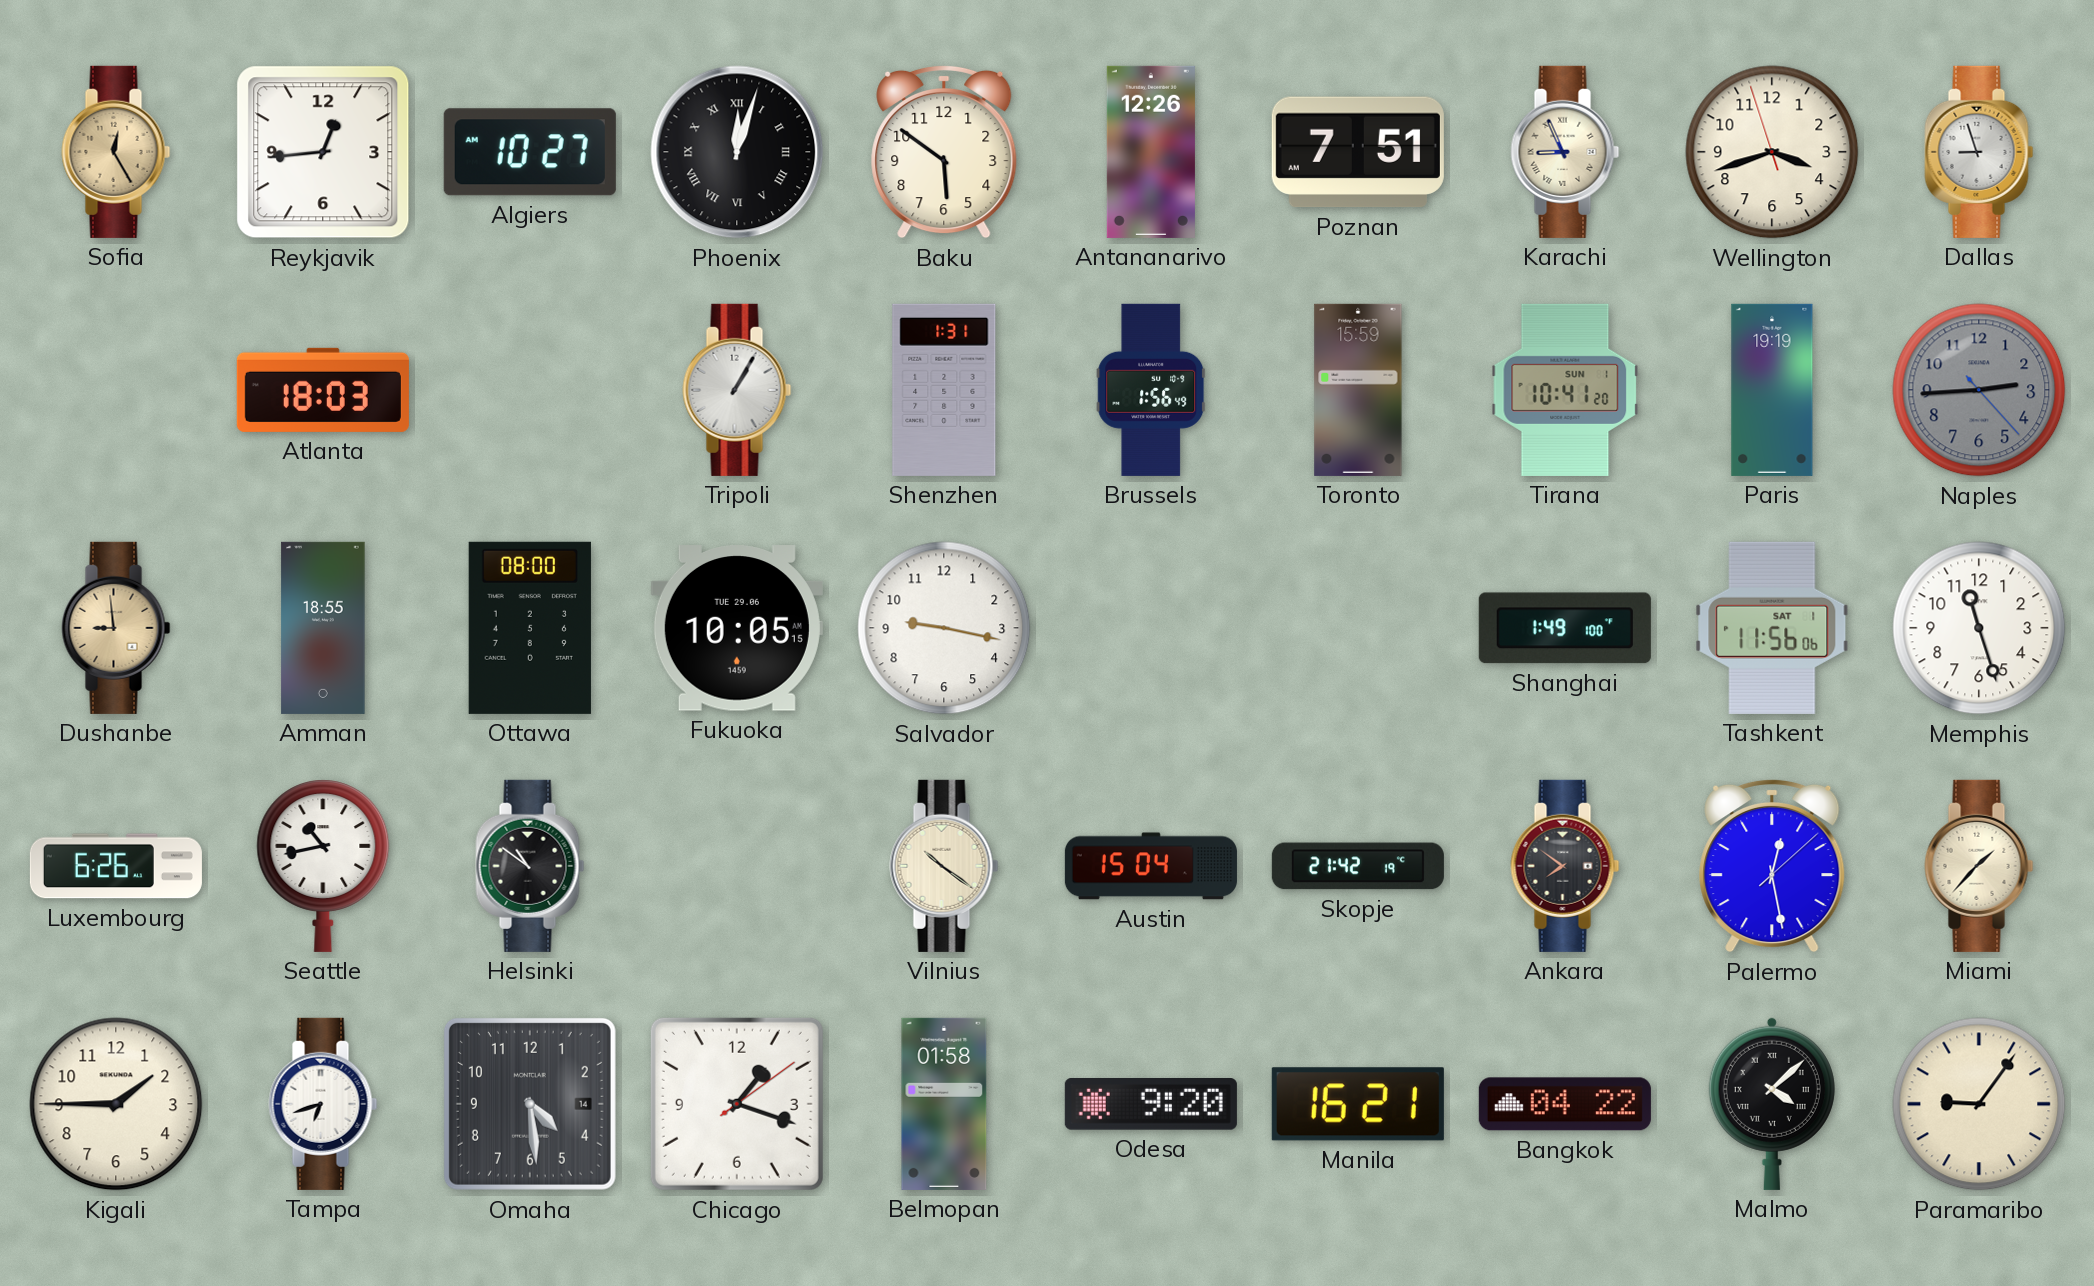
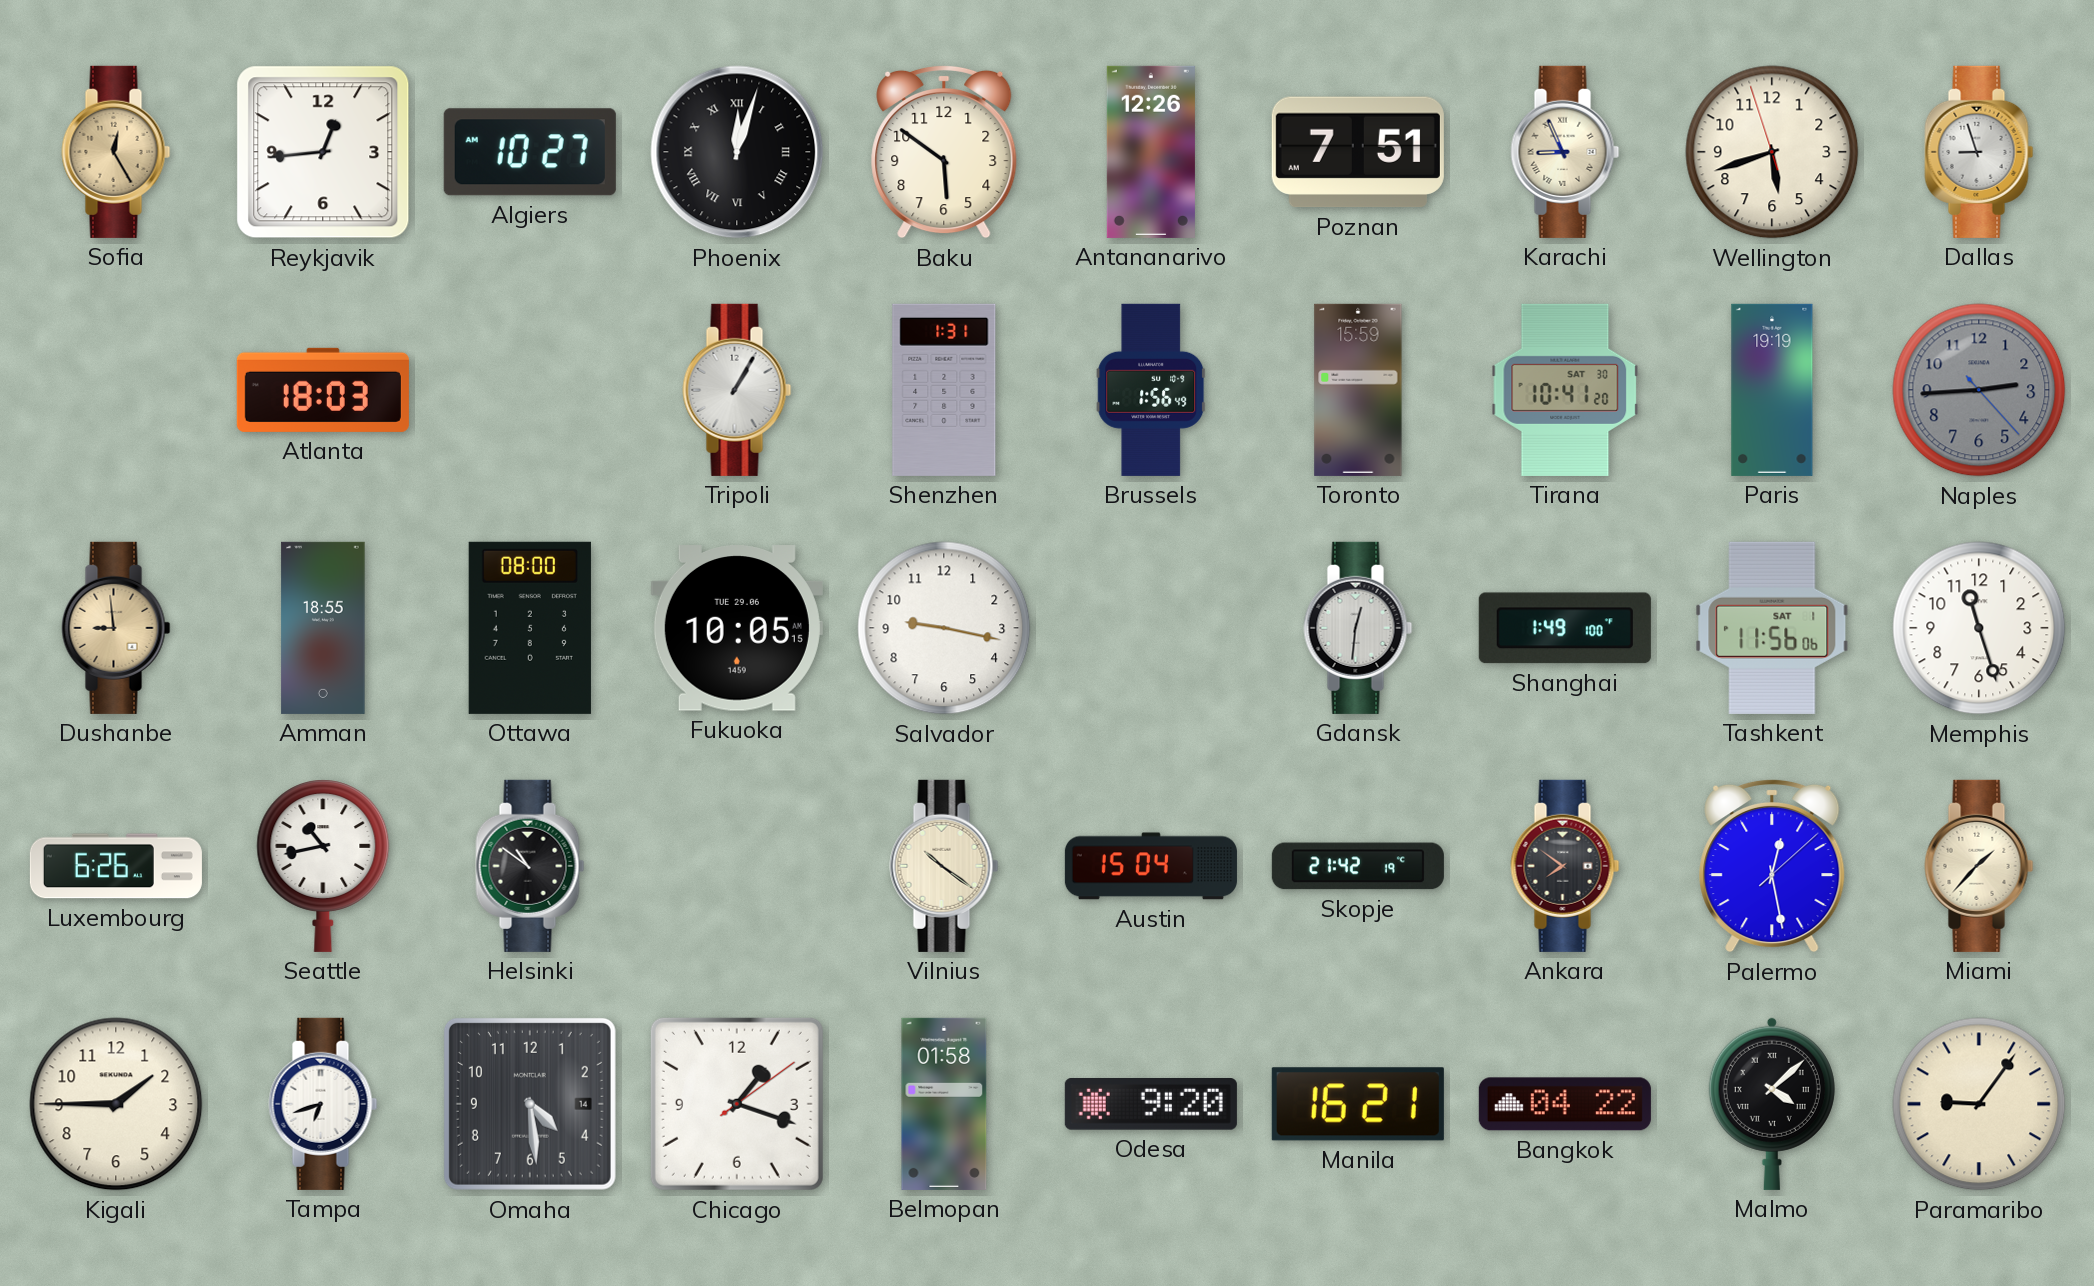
Wellington: 3:41 -> 5:41
Tirana date: SUN 1 -> SAT 30
Gdansk: none -> 12:31
